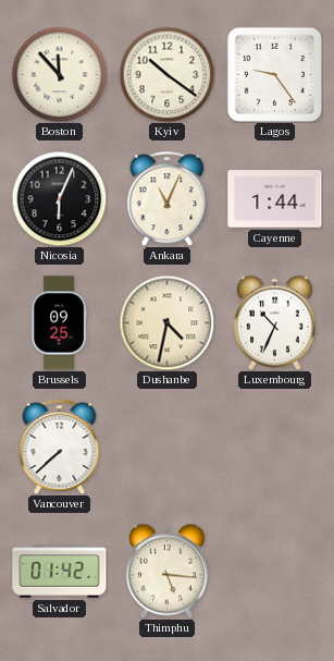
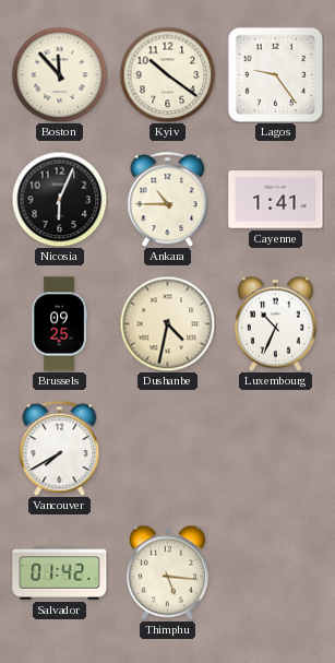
Ankara: 11:04 -> 10:45
Cayenne: 1:44 -> 1:41
Vancouver: 7:38 -> 7:40
